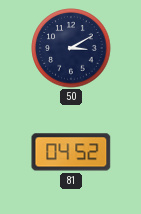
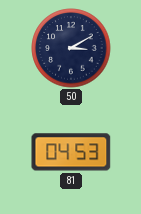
81: 04:52 -> 04:53
